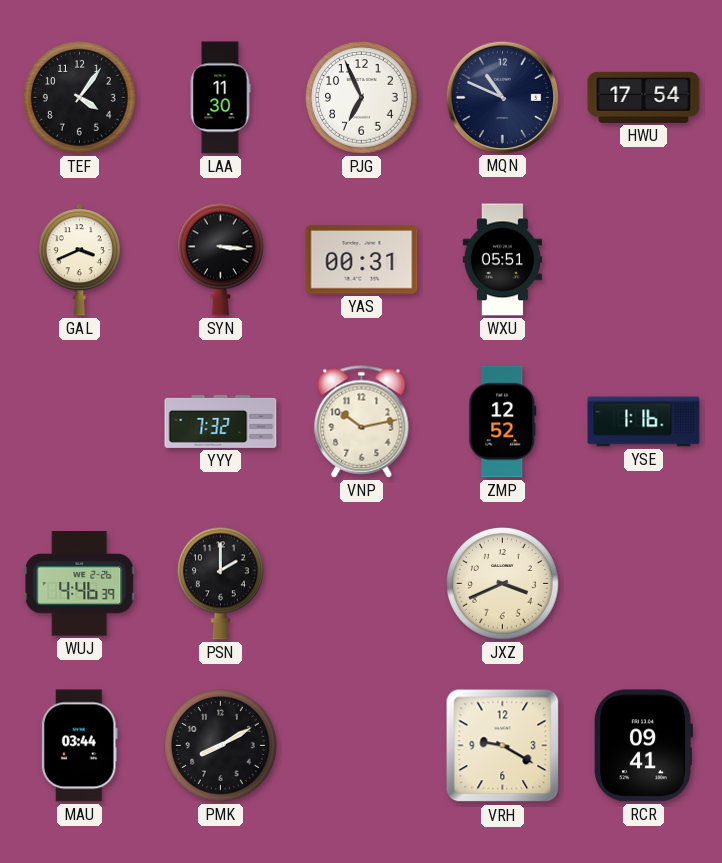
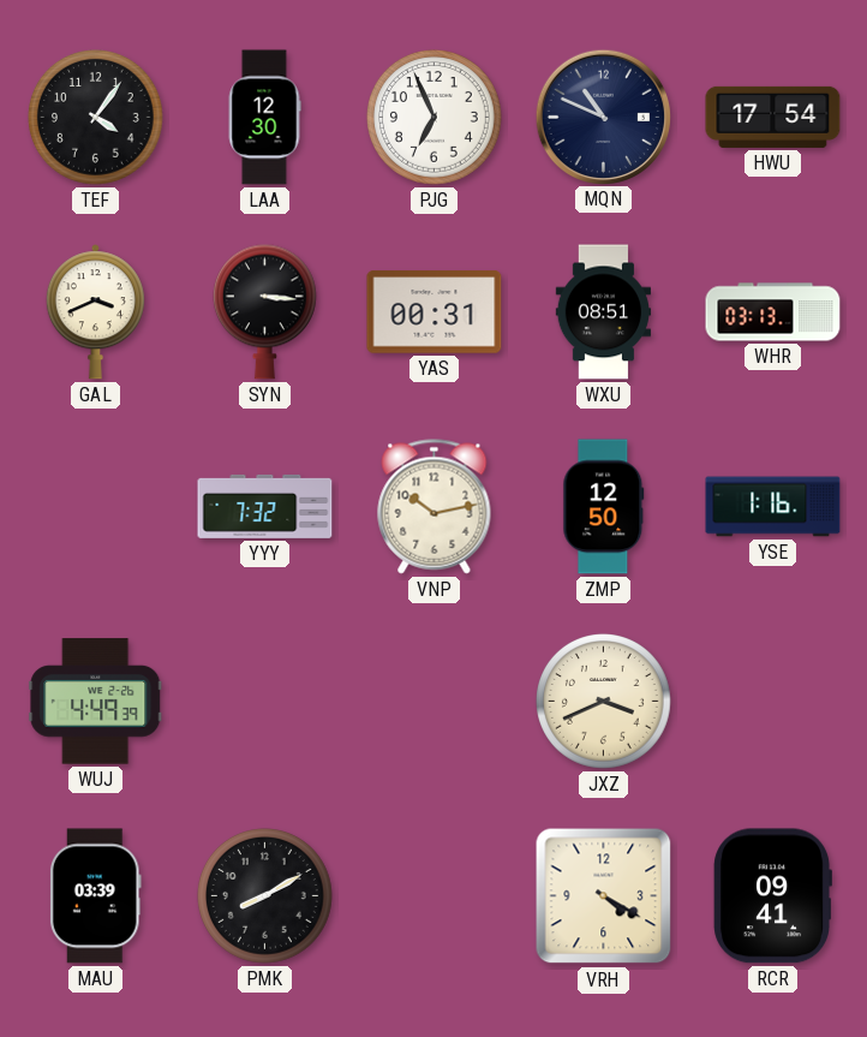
LAA: 11:30 -> 12:30
WXU: 05:51 -> 08:51
WHR: none -> 03:13
ZMP: 12:52 -> 12:50
WUJ: 4:46 -> 4:49
PSN: 2:00 -> none
MAU: 03:44 -> 03:39
VRH: 9:20 -> 4:20
